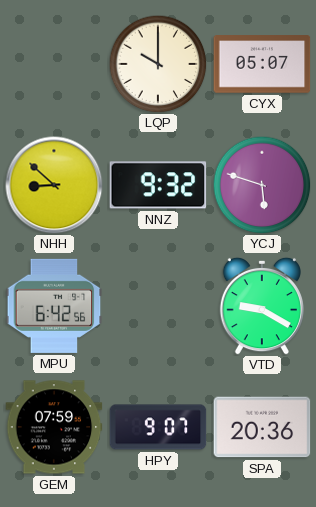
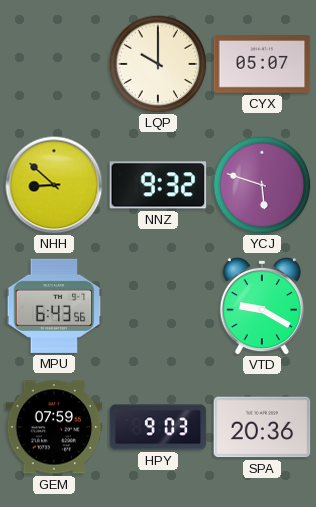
MPU: 6:42 -> 6:43
HPY: 9:07 -> 9:03
